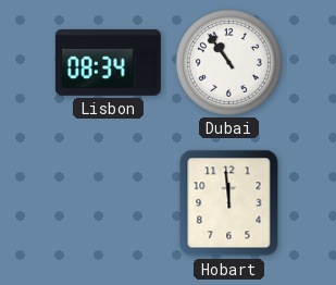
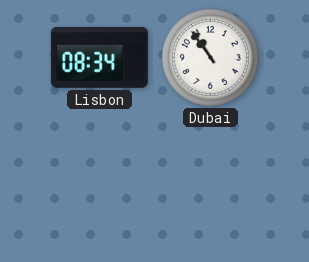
Hobart: 11:59 -> none
